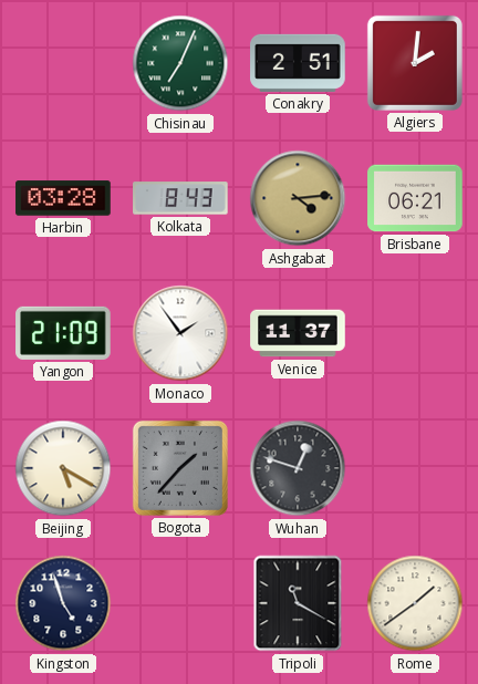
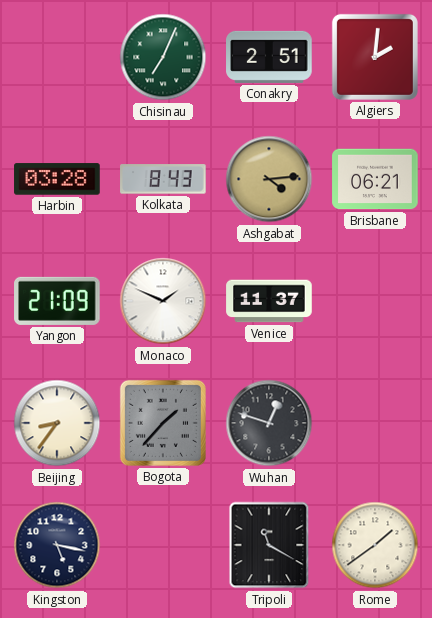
Monaco: 1:54 -> 1:49
Beijing: 5:20 -> 8:36
Kingston: 4:57 -> 5:17
